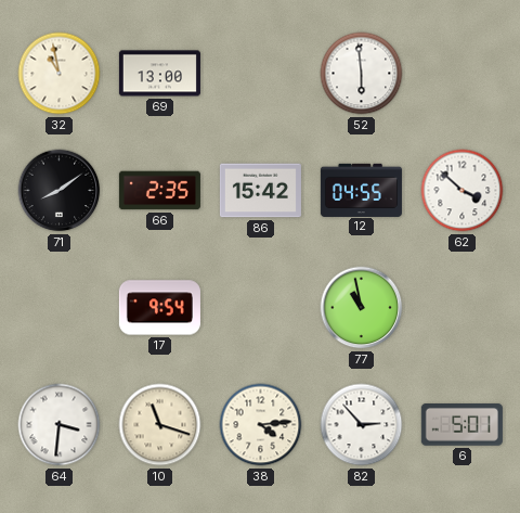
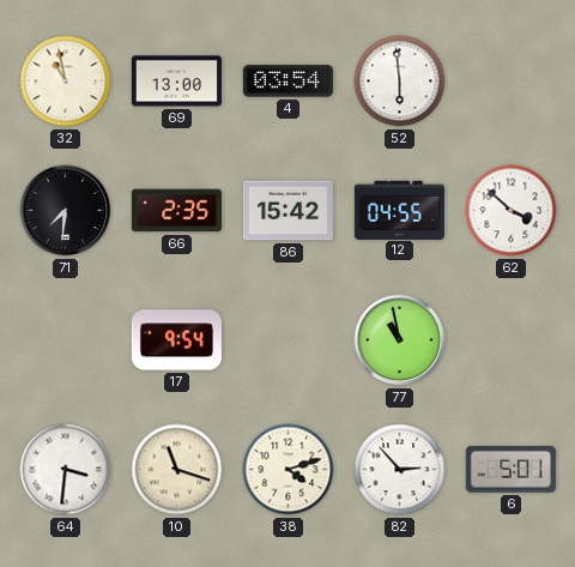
4: none -> 03:54
71: 8:09 -> 7:31
38: 4:14 -> 4:12
